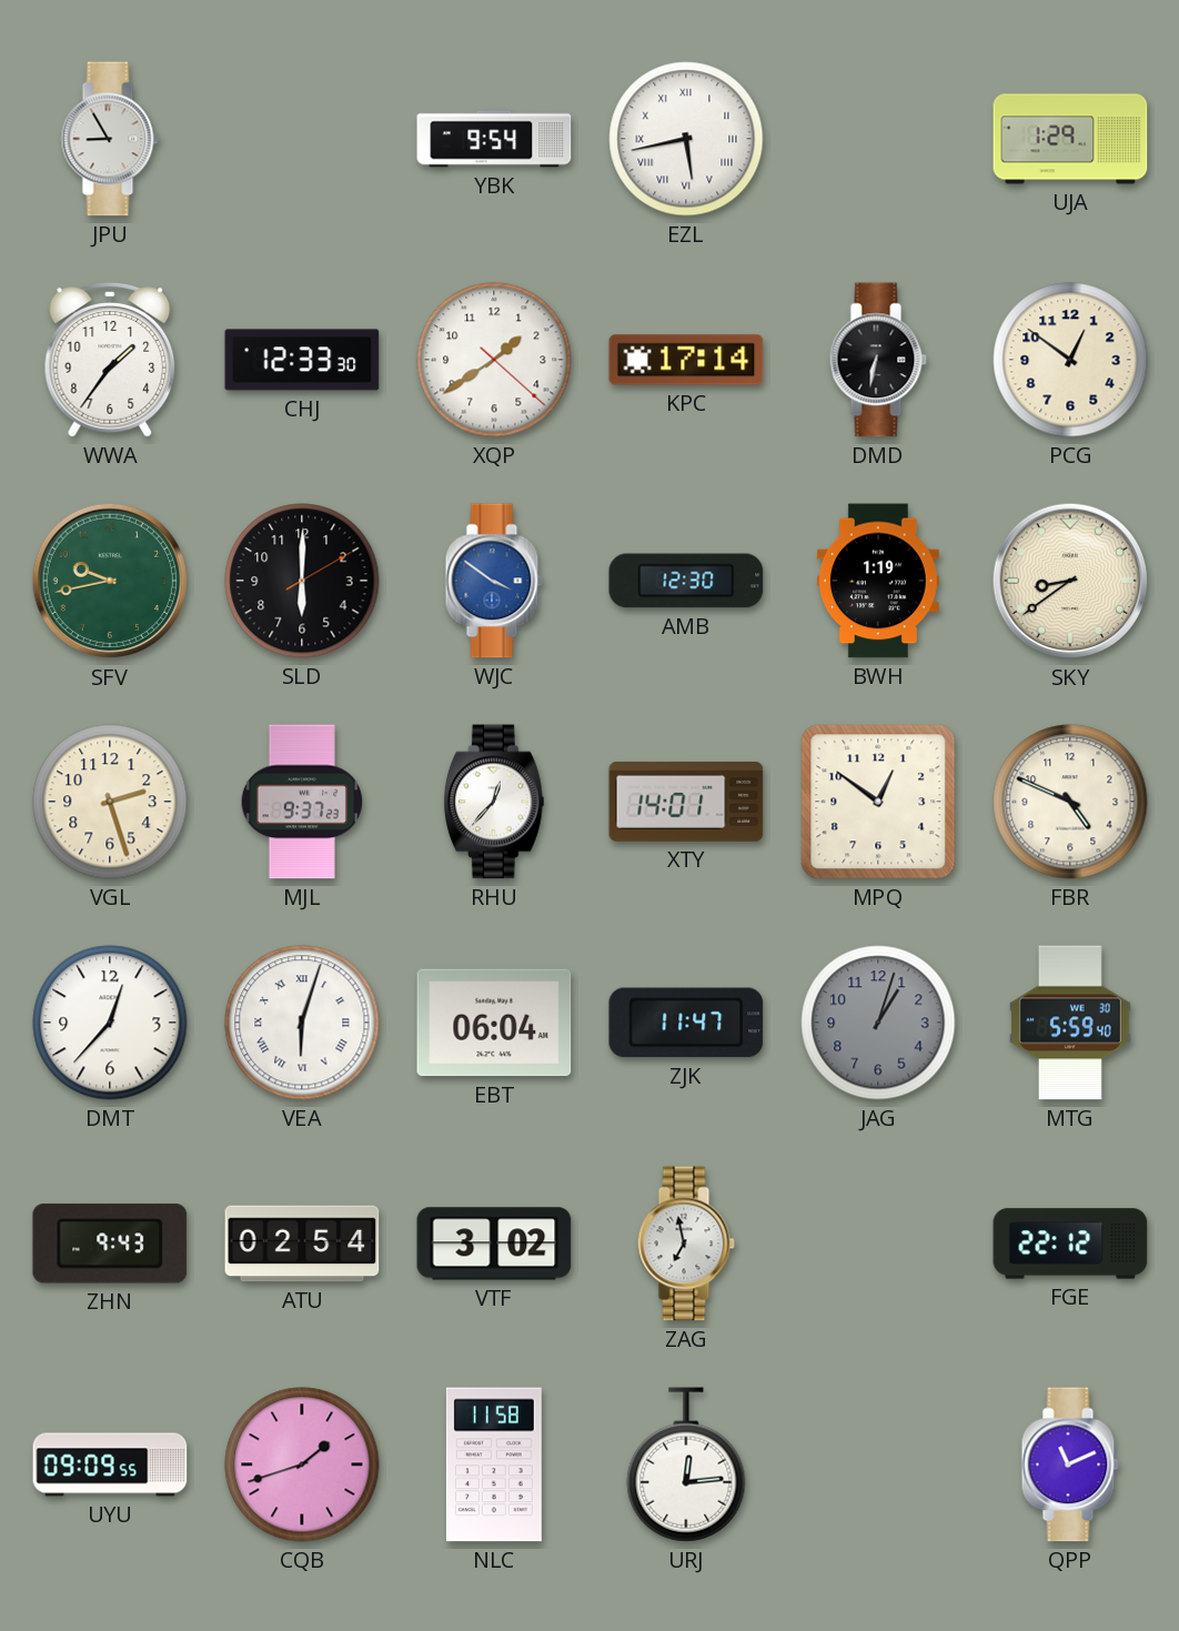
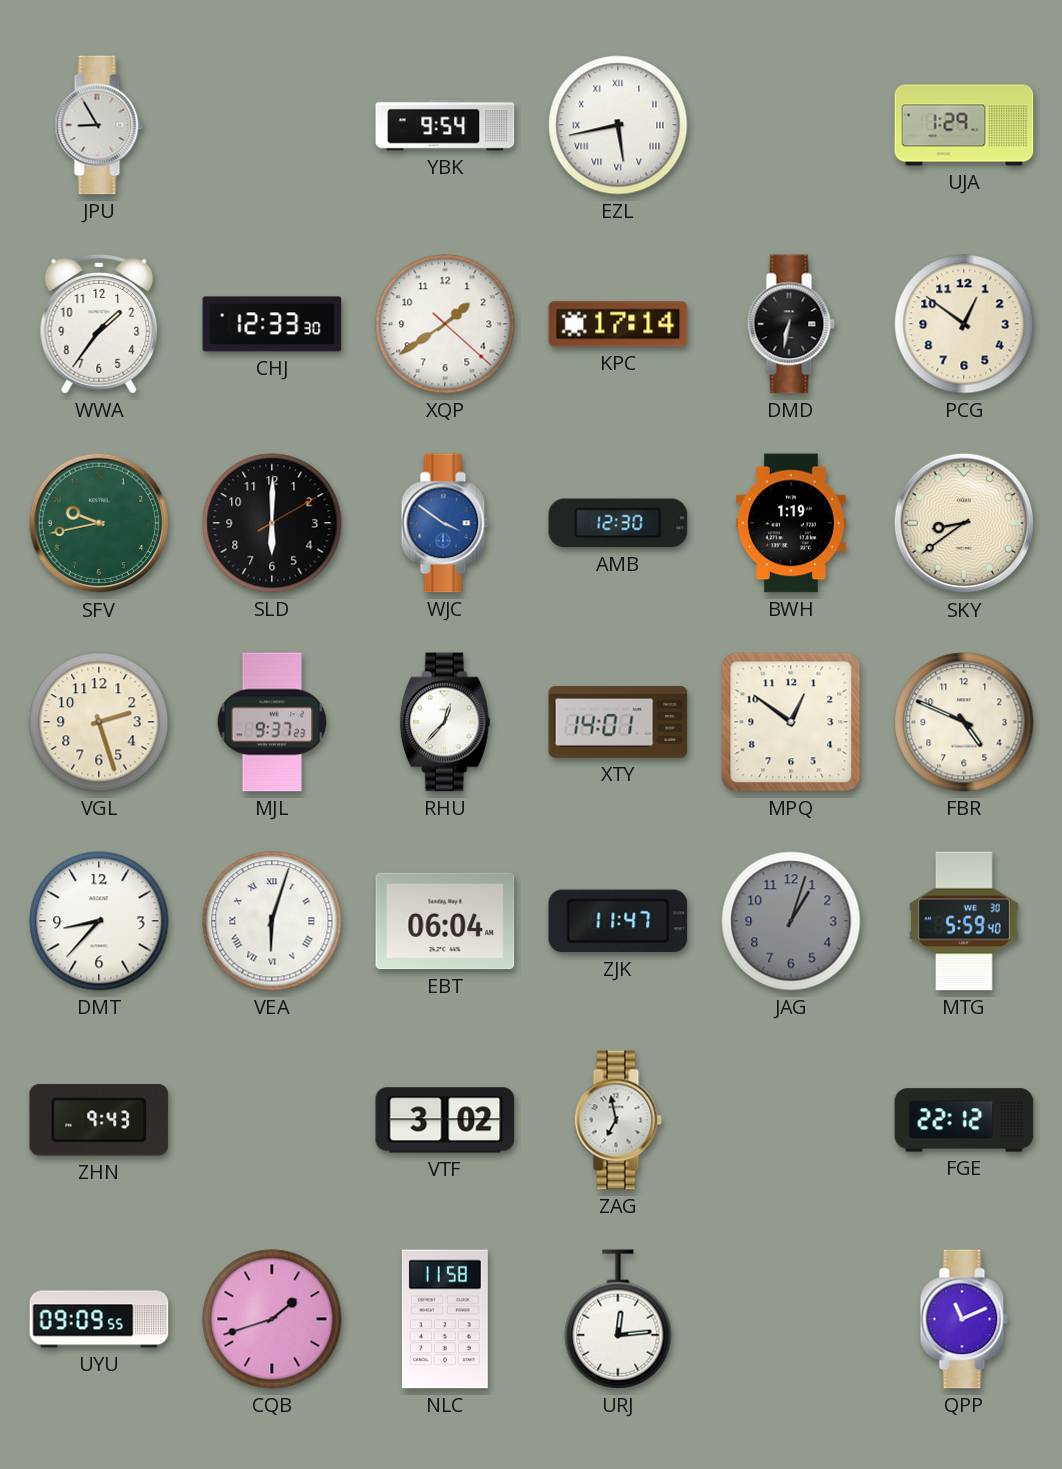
DMT: 12:37 -> 8:37
ATU: 02:54 -> none
